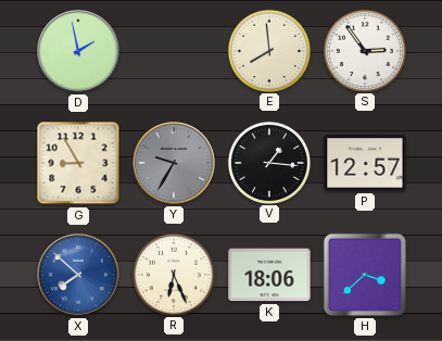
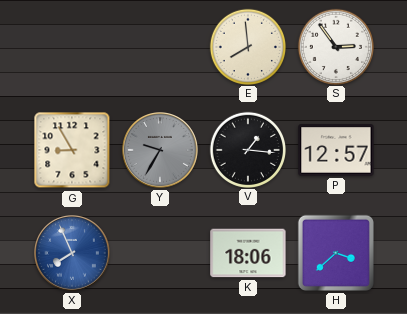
D: 1:58 -> none
X: 7:52 -> 7:56
R: 6:26 -> none
